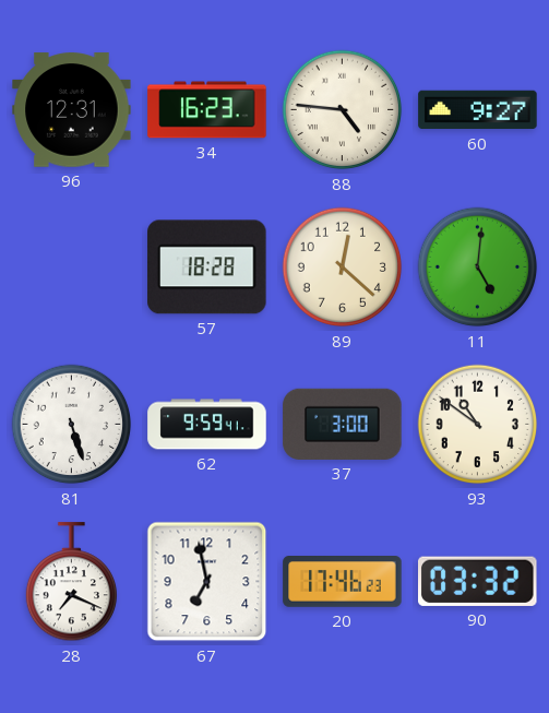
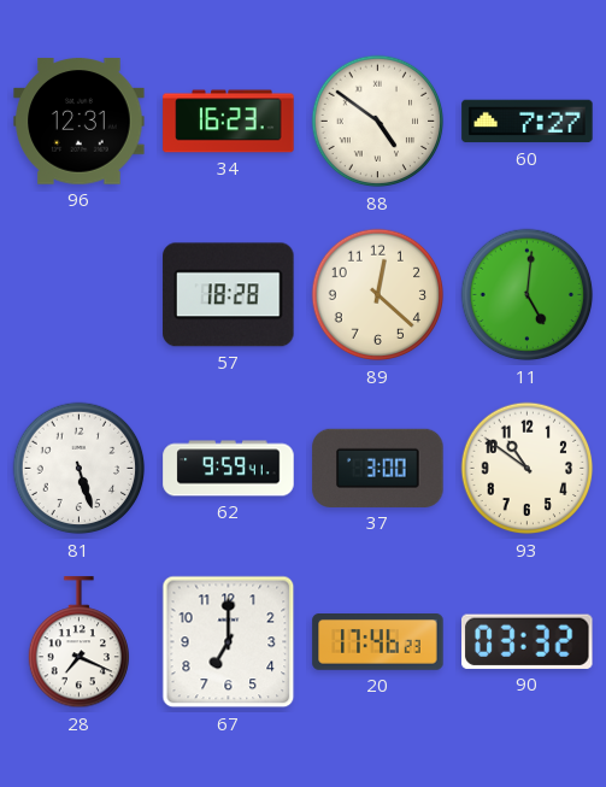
88: 4:46 -> 4:51
60: 9:27 -> 7:27
67: 6:58 -> 7:00
